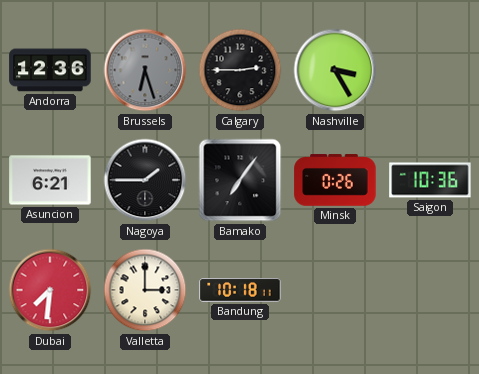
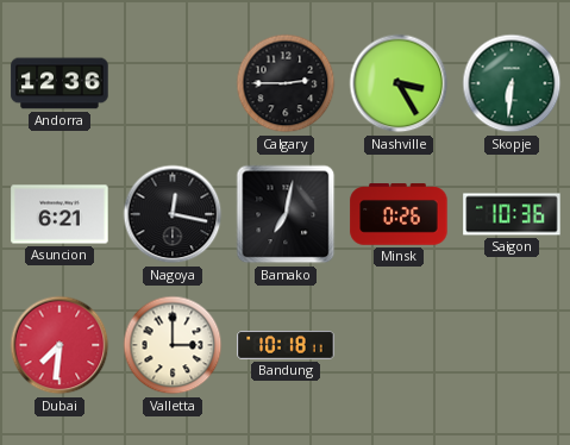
Brussels: 6:27 -> none
Skopje: none -> 6:31
Nagoya: 1:45 -> 12:17
Bamako: 7:06 -> 7:02
